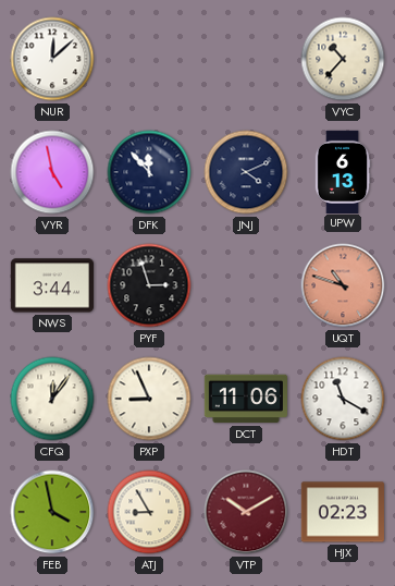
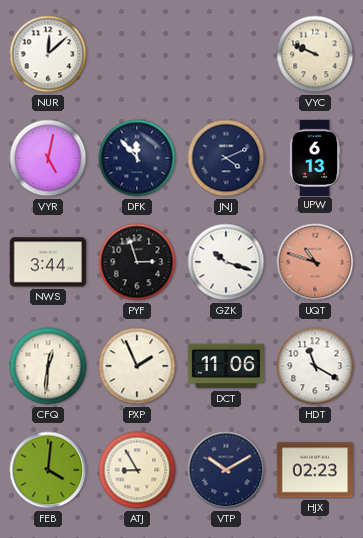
VYC: 10:37 -> 9:49
VYR: 4:58 -> 5:02
GZK: none -> 10:18
CFQ: 12:06 -> 12:31
PXP: 8:56 -> 1:56
FEB: 3:58 -> 4:01
VTP dial: burgundy -> navy
